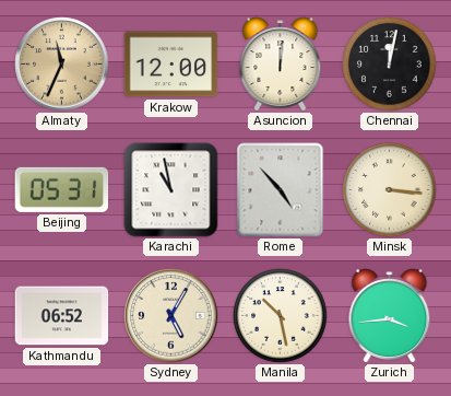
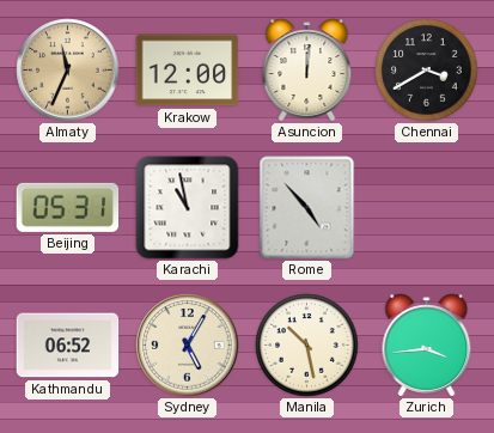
Chennai: 12:02 -> 3:40
Minsk: 3:16 -> none
